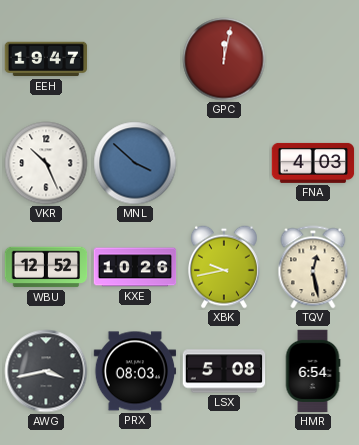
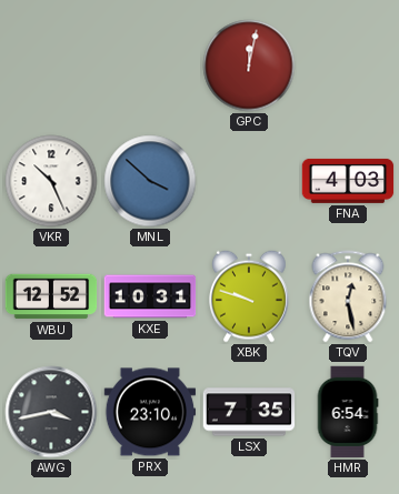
EEH: 19:47 -> none
KXE: 10:26 -> 10:31
XBK: 9:43 -> 9:48
PRX: 08:03 -> 23:10
LSX: 5:08 -> 7:35
